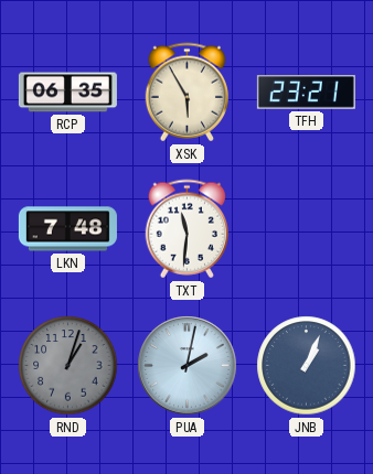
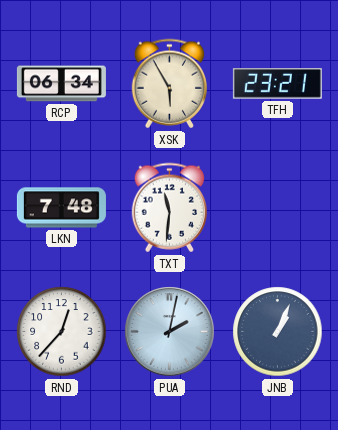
RCP: 06:35 -> 06:34
RND: 1:03 -> 12:37
RND dial: grey -> white
